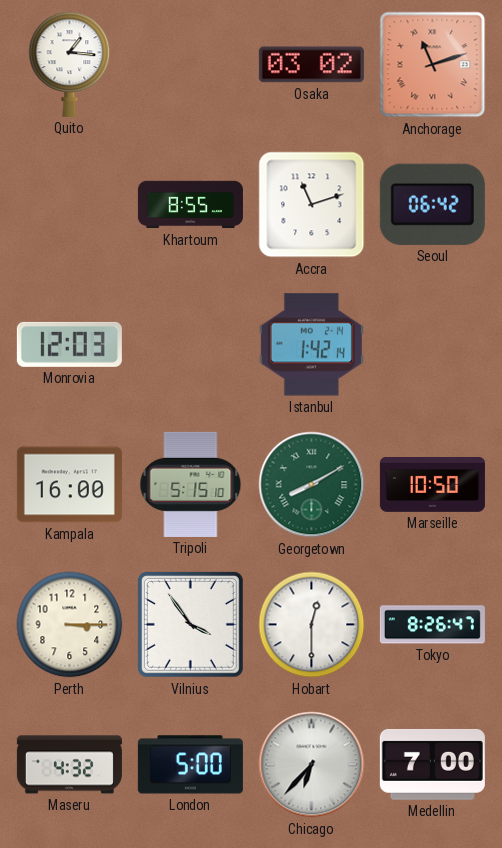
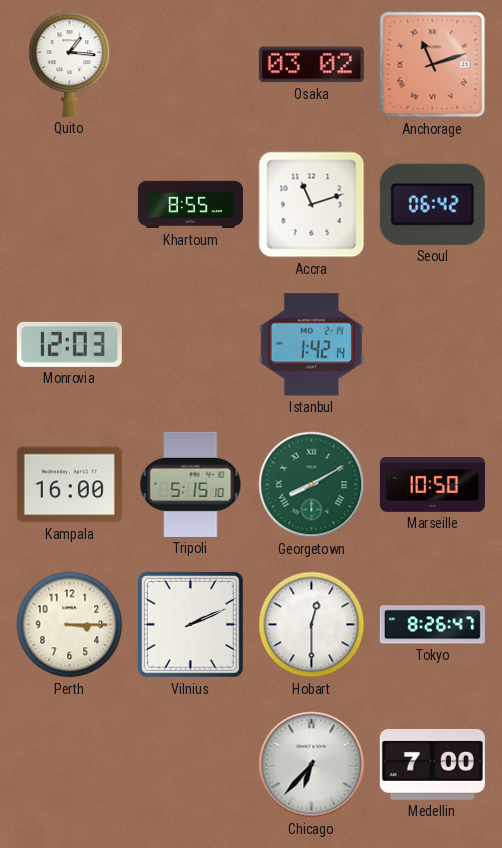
Vilnius: 3:54 -> 2:11
Maseru: 4:32 -> none
London: 5:00 -> none
